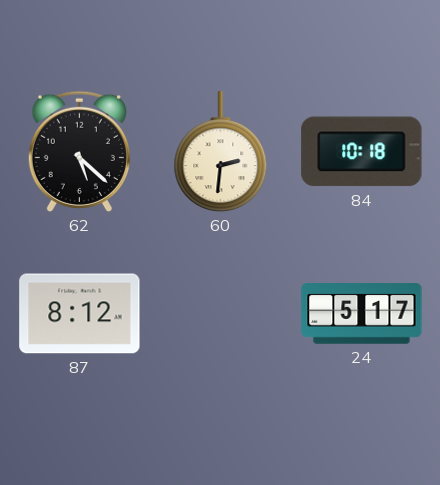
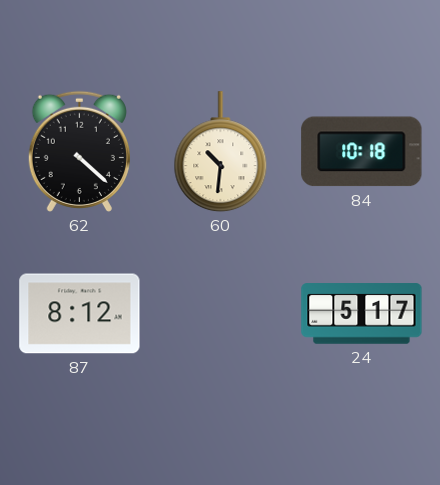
62: 5:22 -> 4:22
60: 2:31 -> 10:31
